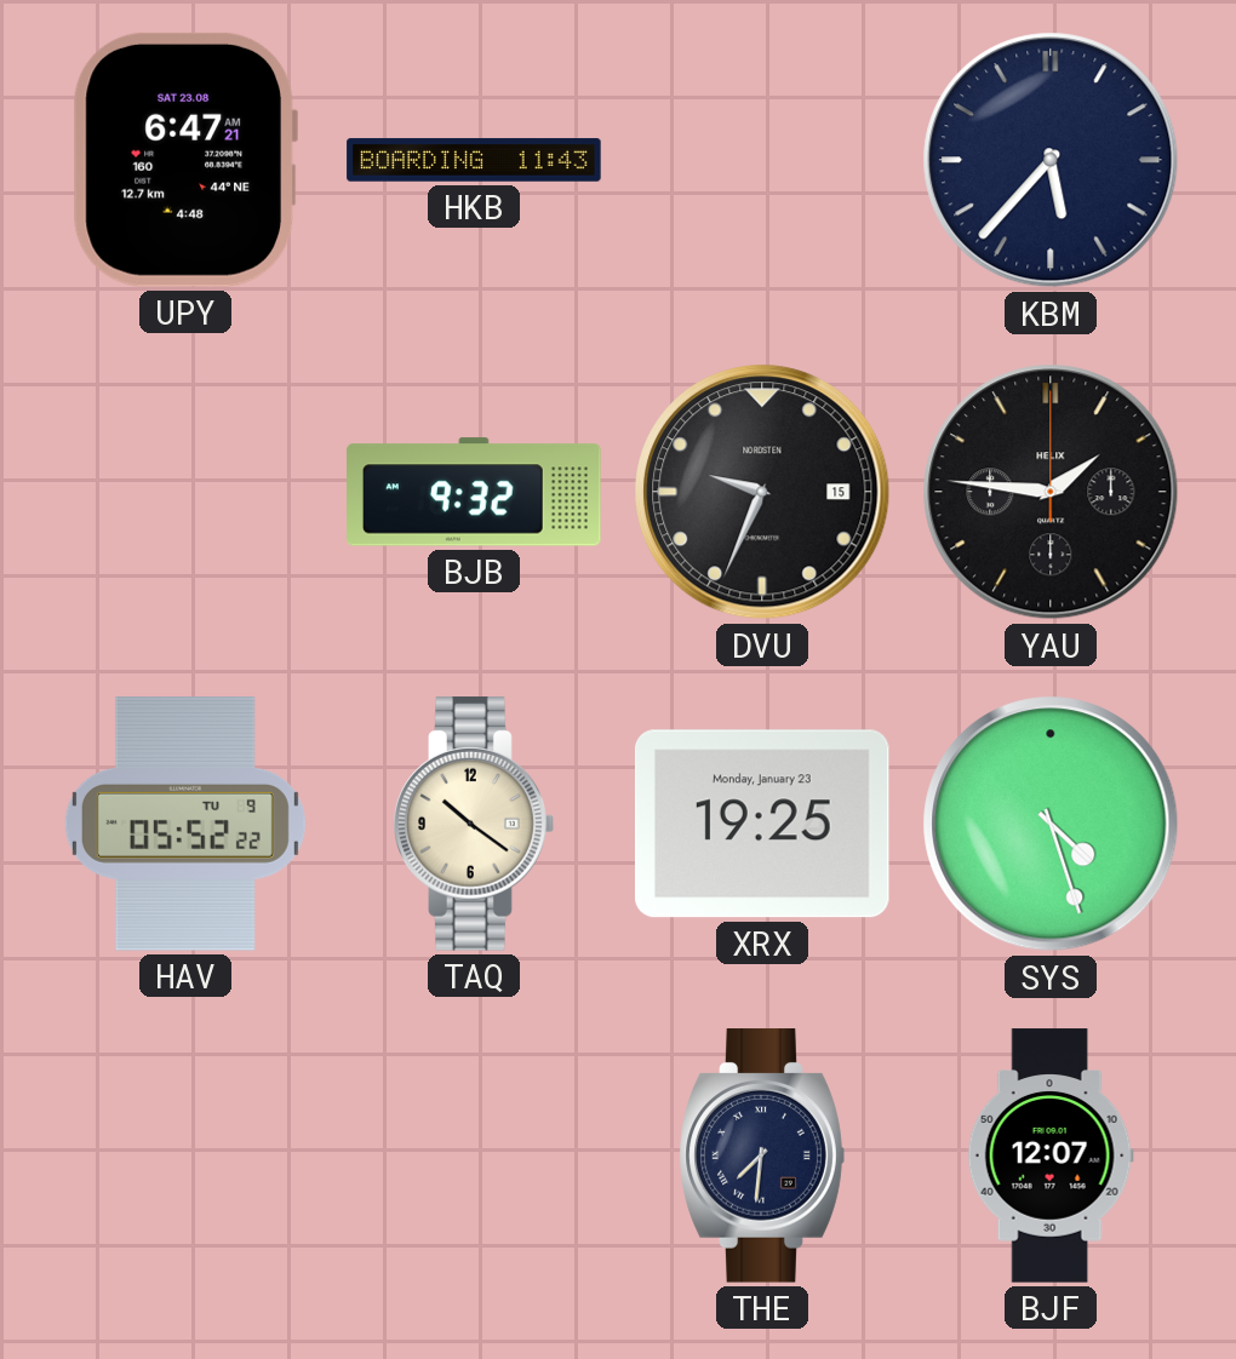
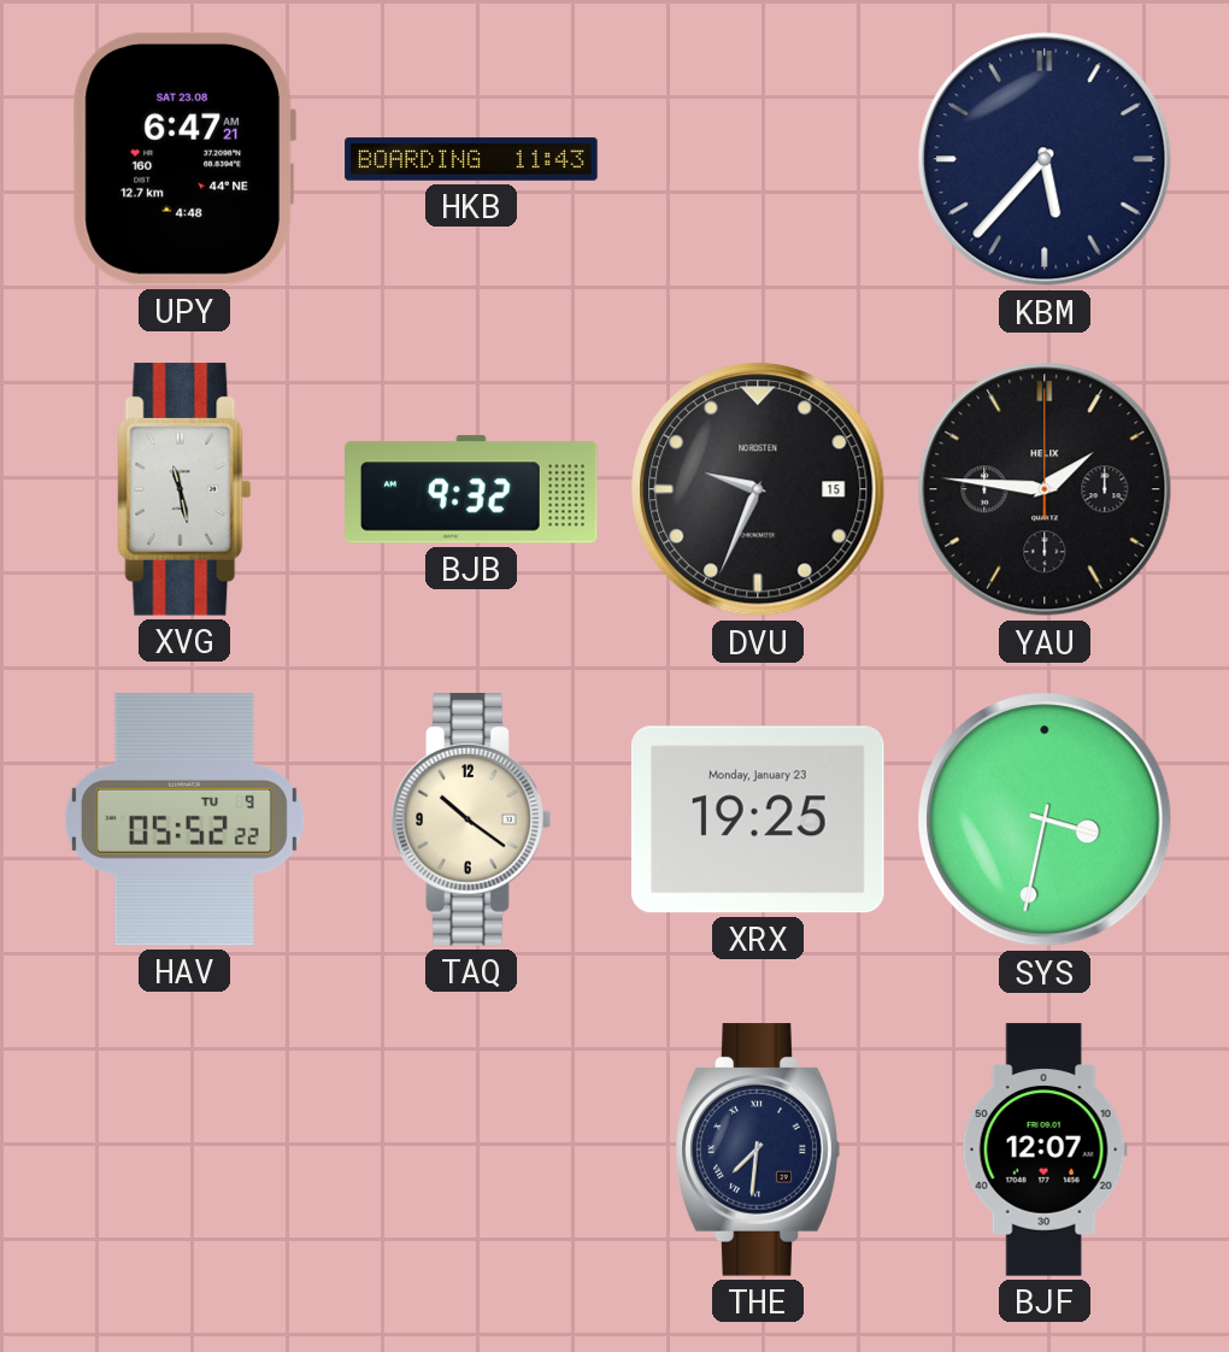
XVG: none -> 11:28
SYS: 4:27 -> 3:32
